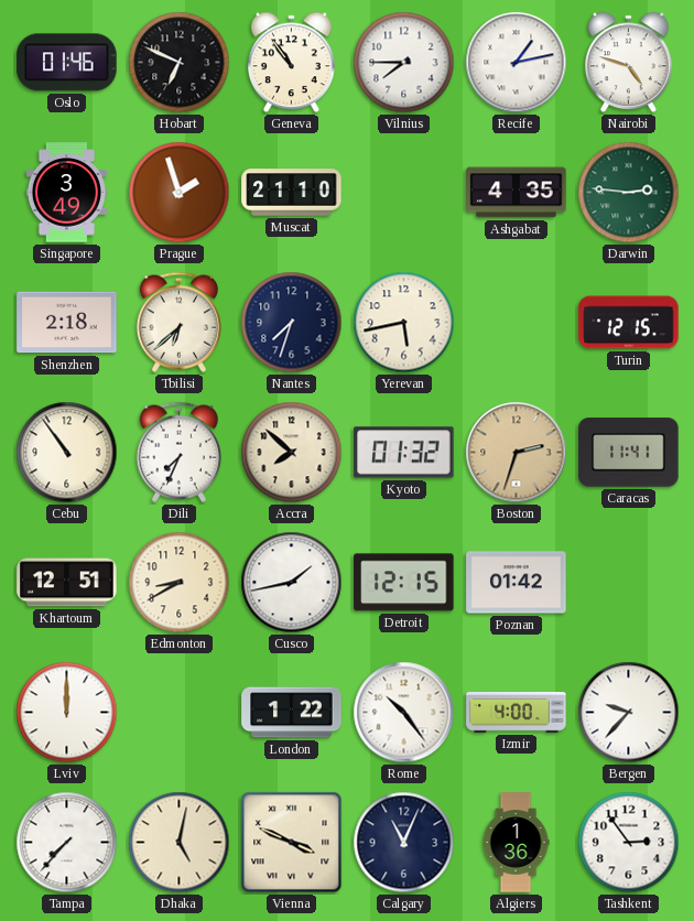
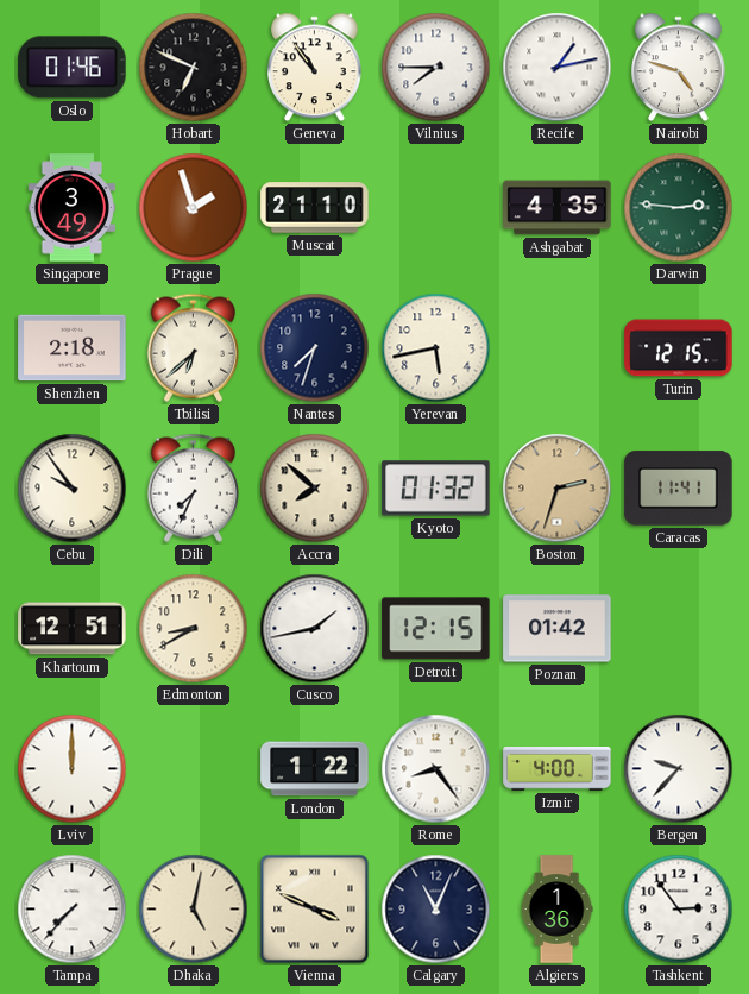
Cebu: 10:54 -> 9:54
Rome: 10:24 -> 8:24
